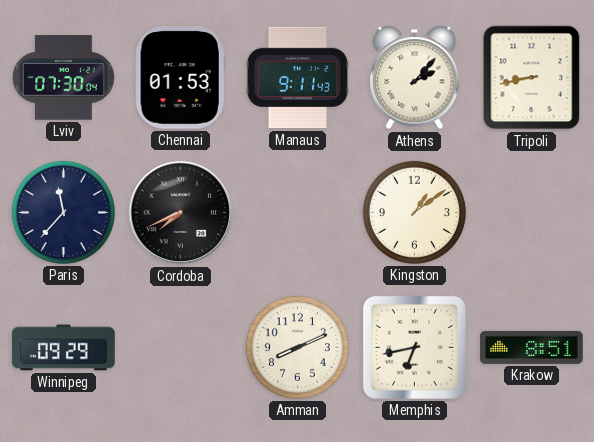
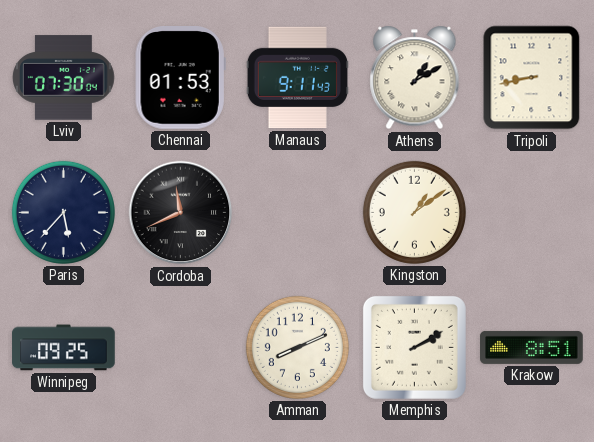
Athens: 2:07 -> 1:10
Paris: 11:37 -> 5:37
Cordoba: 7:41 -> 11:41
Winnipeg: 09:29 -> 09:25
Memphis: 6:43 -> 2:10
